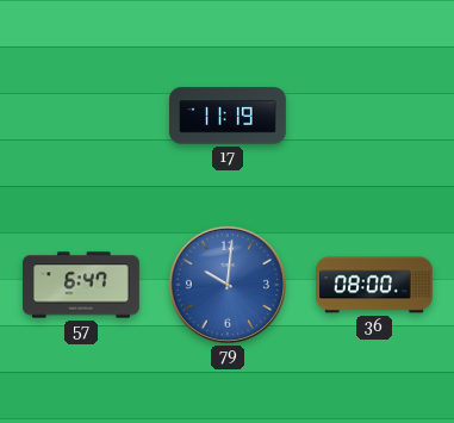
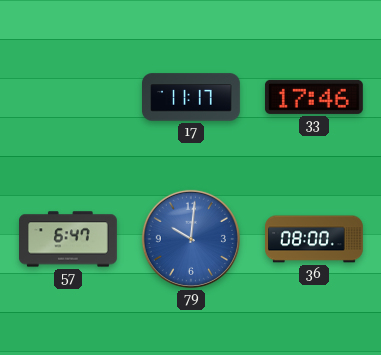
17: 11:19 -> 11:17
33: none -> 17:46
